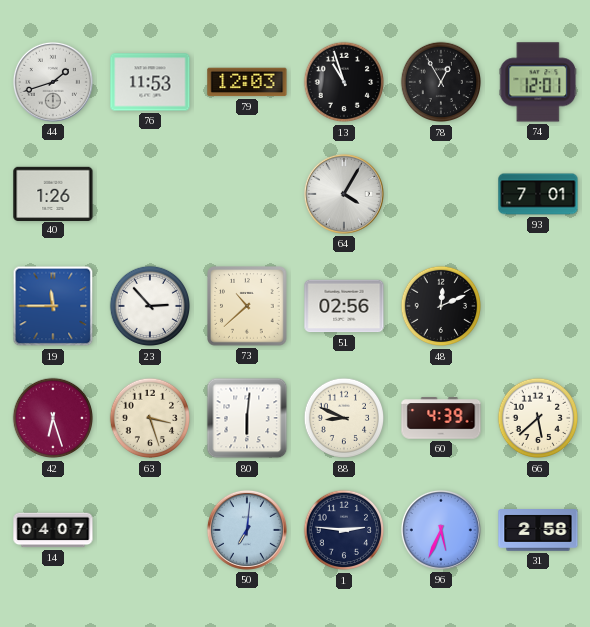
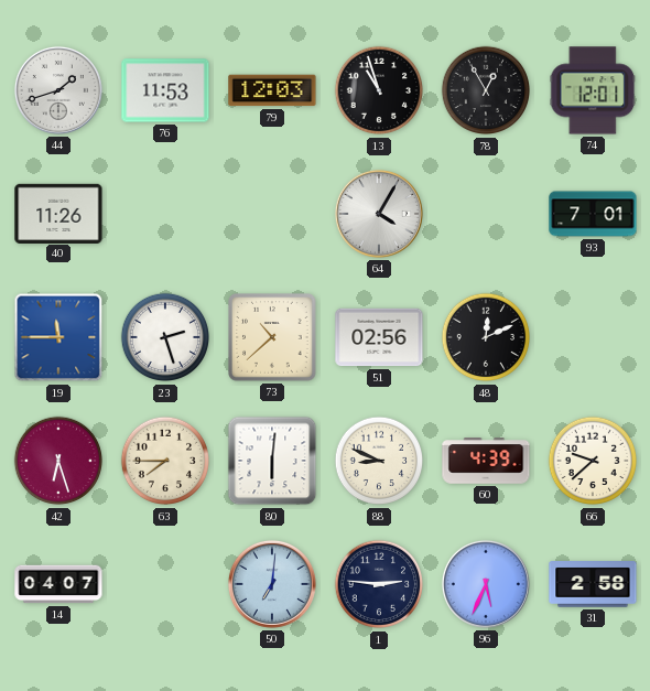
40: 1:26 -> 11:26
23: 2:53 -> 2:27
63: 3:27 -> 7:45
66: 5:38 -> 9:38
